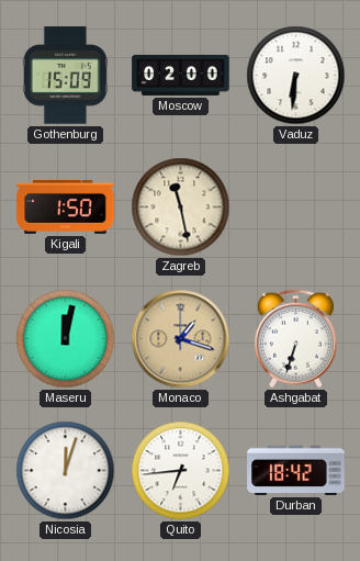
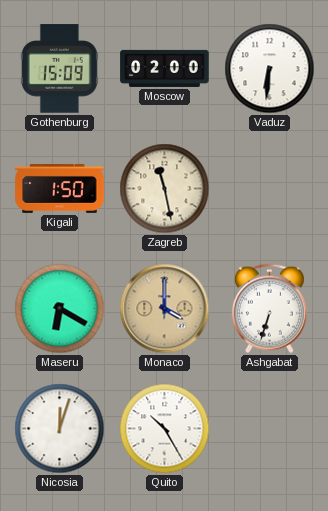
Maseru: 12:02 -> 6:20
Monaco: 1:18 -> 4:00
Quito: 6:44 -> 10:25
Durban: 18:42 -> none
